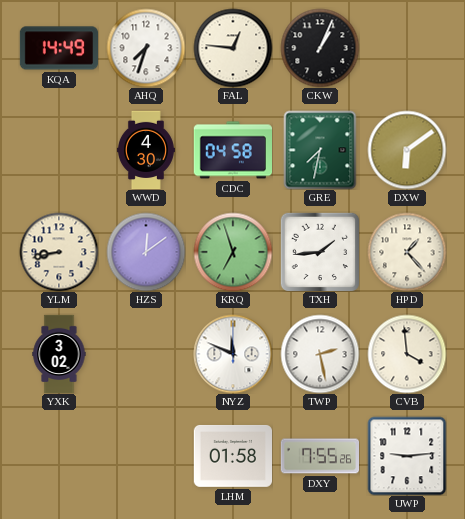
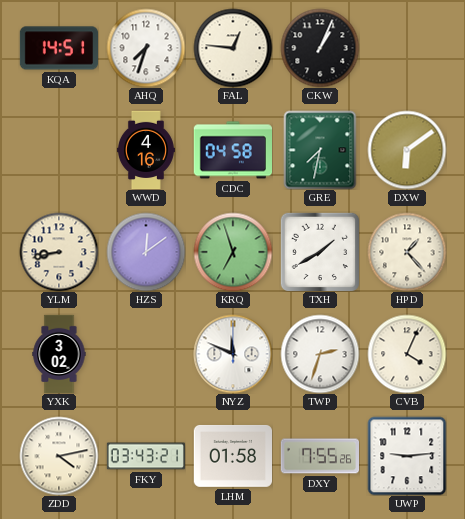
KQA: 14:49 -> 14:51
WWD: 4:30 -> 4:16
TXH: 1:44 -> 1:40
TWP: 2:28 -> 2:33
CVB: 3:59 -> 4:04
ZDD: none -> 4:13
FKY: none -> 03:43
